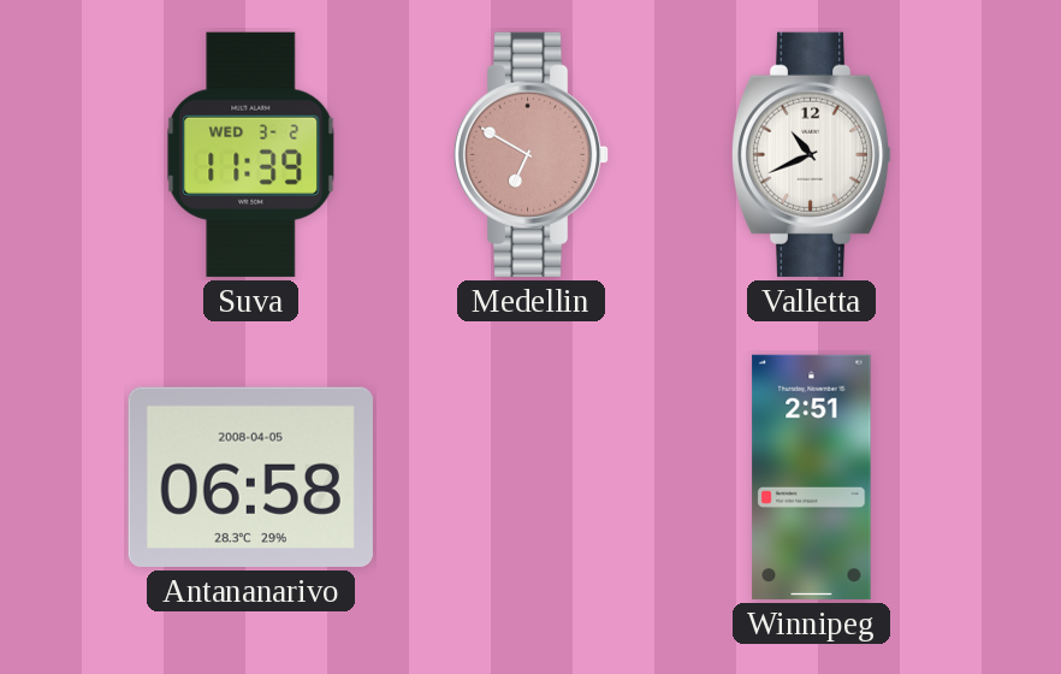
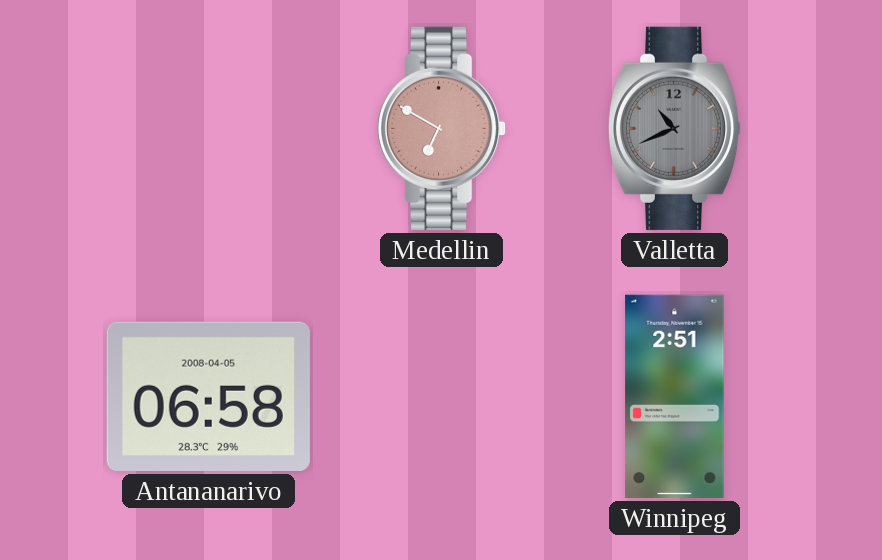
Suva: 11:39 -> none
Valletta dial: white -> grey
